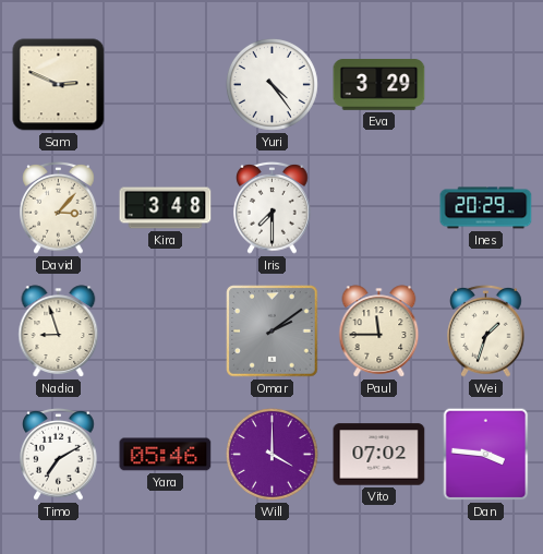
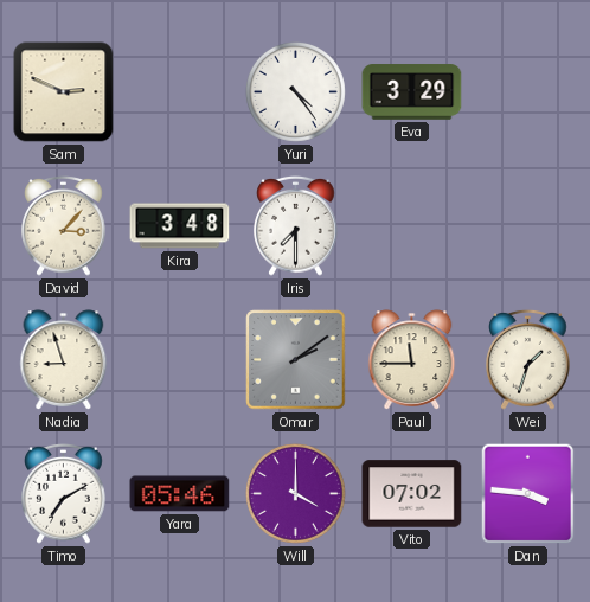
Ines: 20:29 -> none
